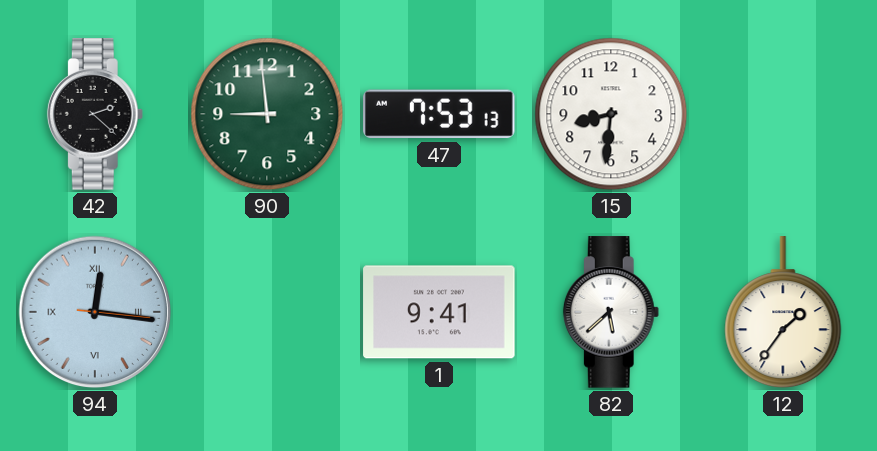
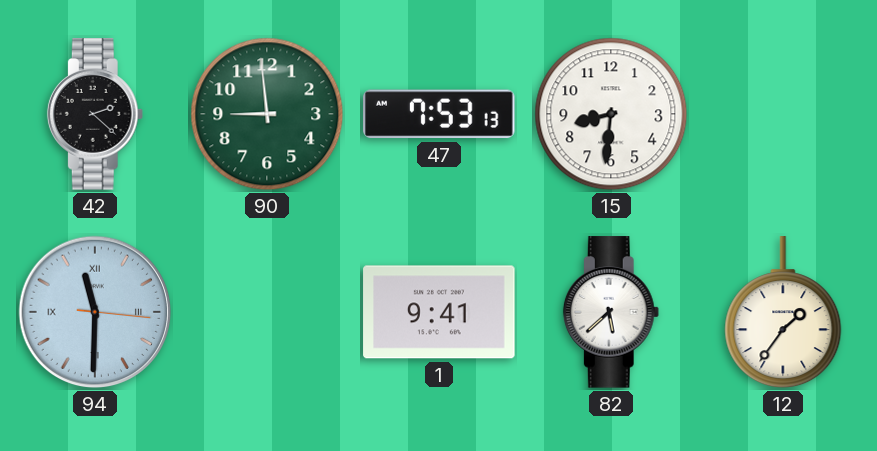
94: 12:16 -> 11:30
